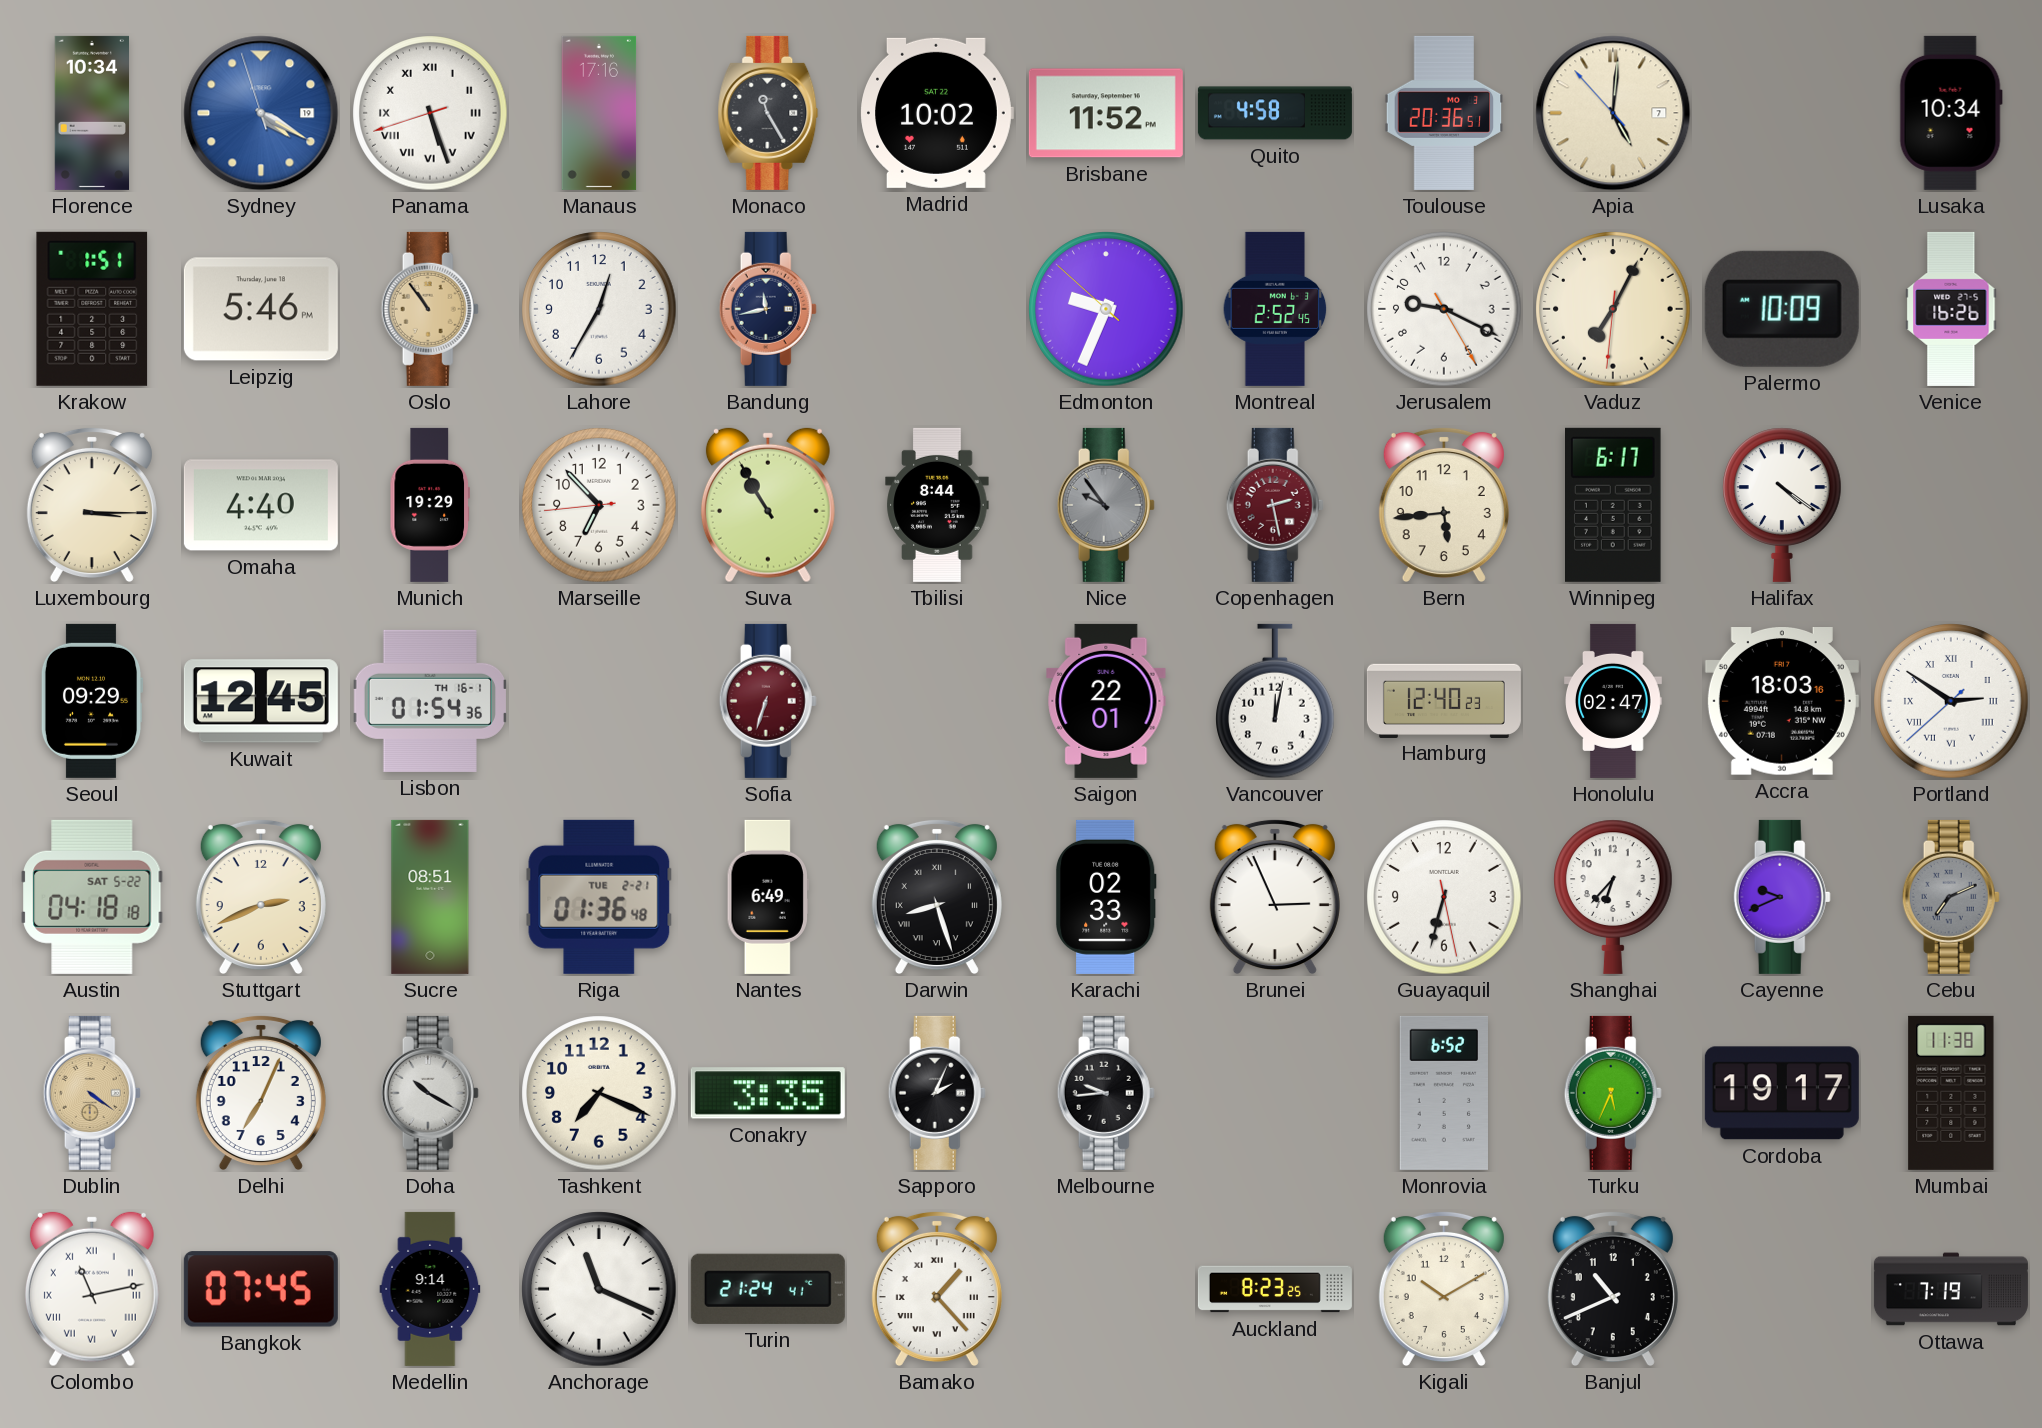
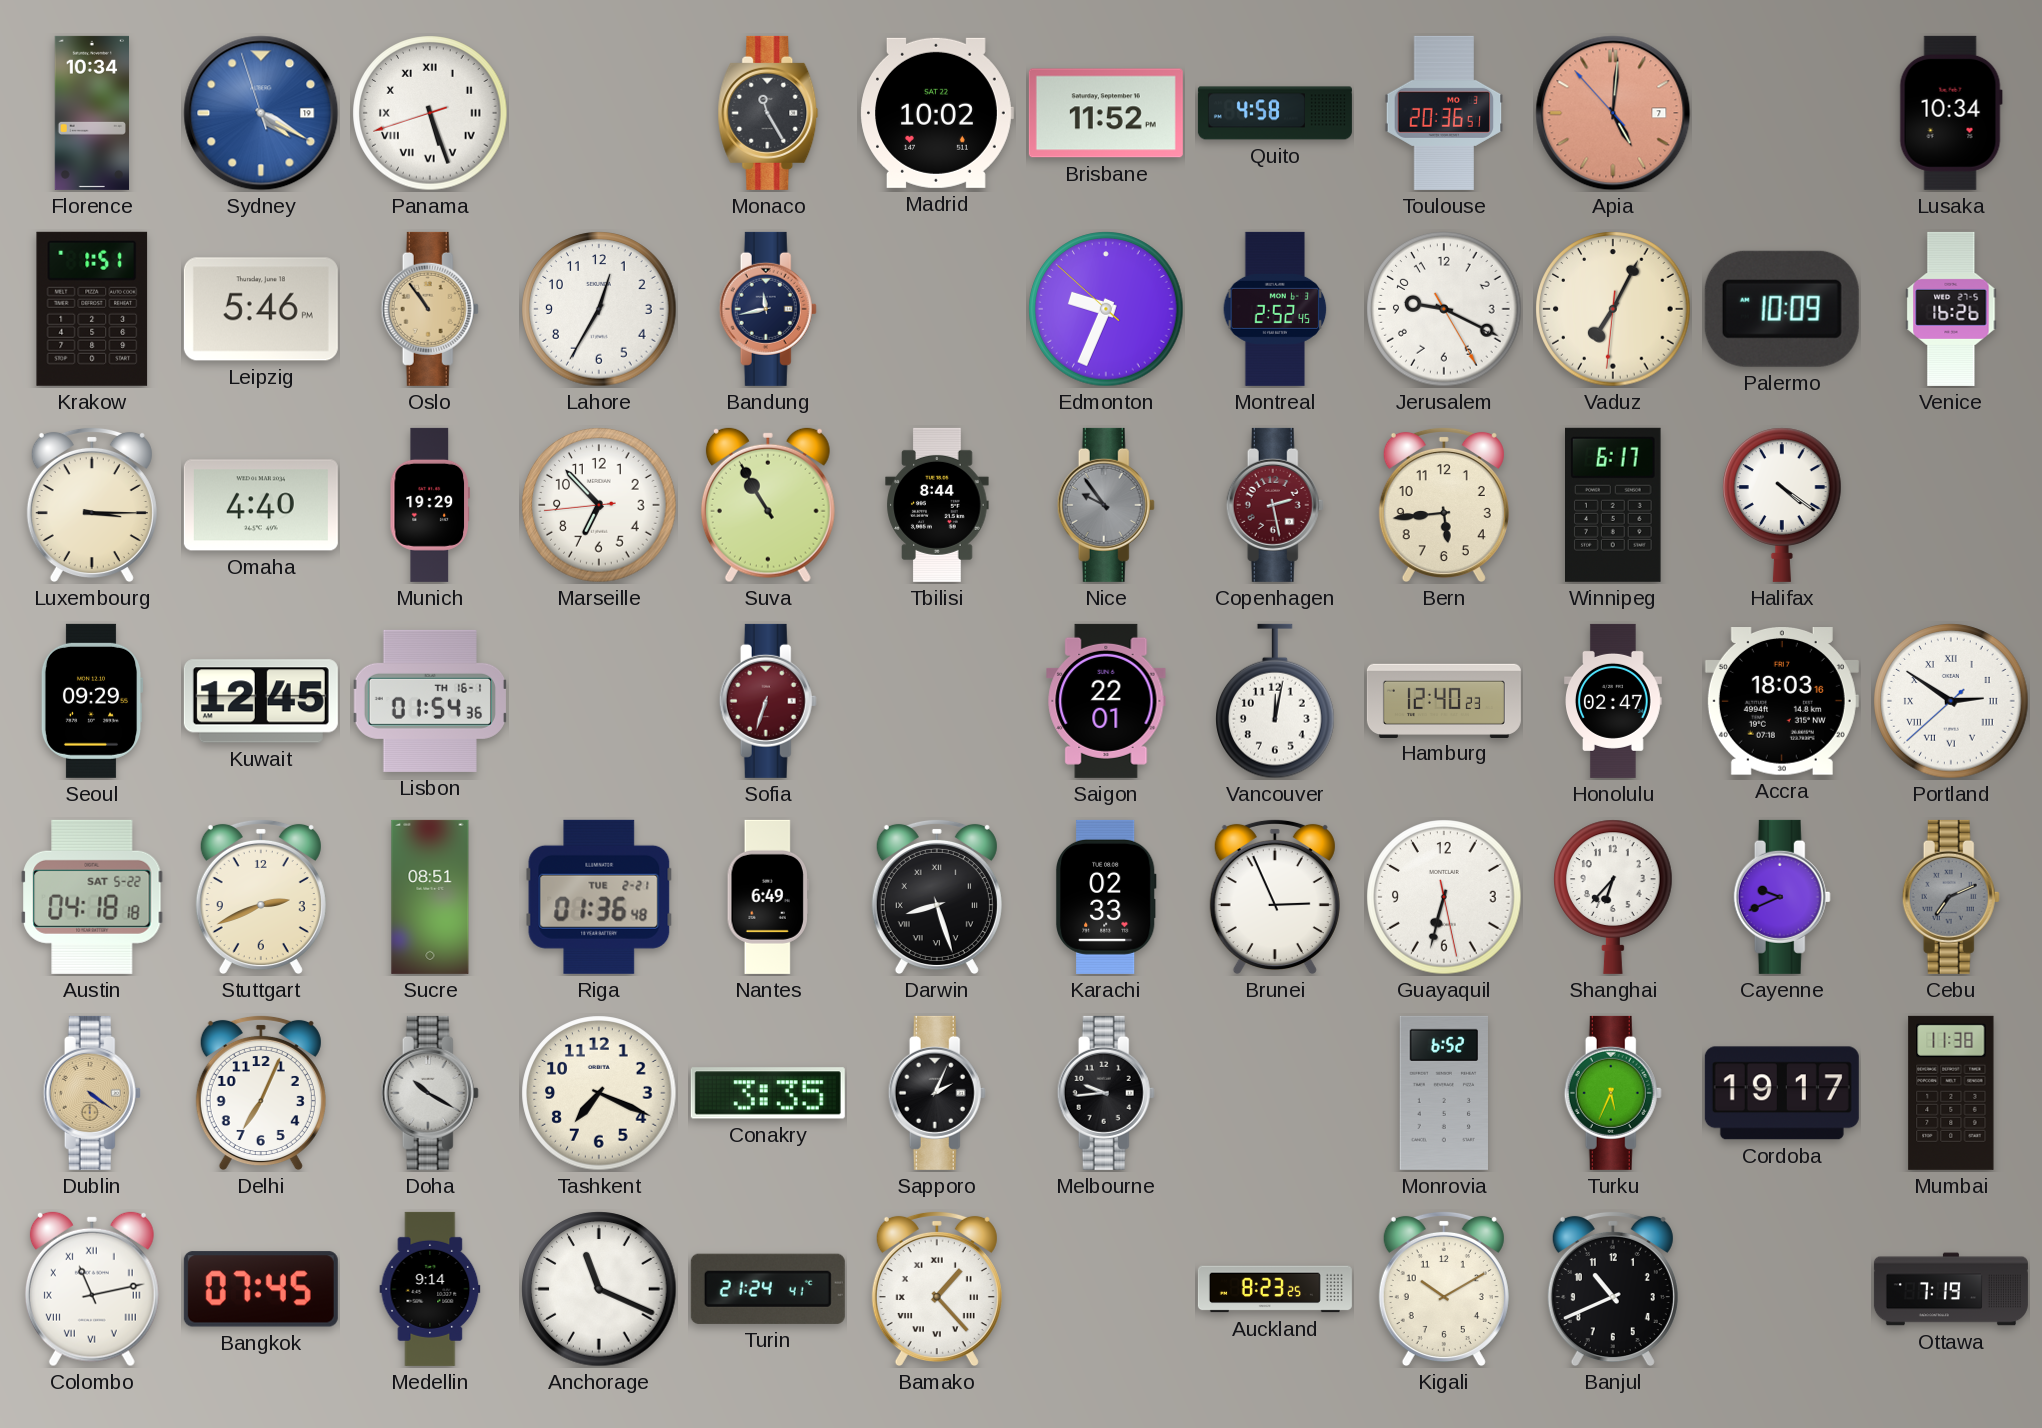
Manaus: 17:16 -> none
Apia dial: cream -> salmon
